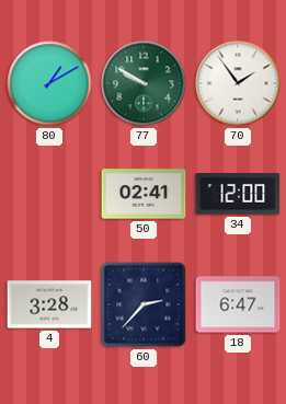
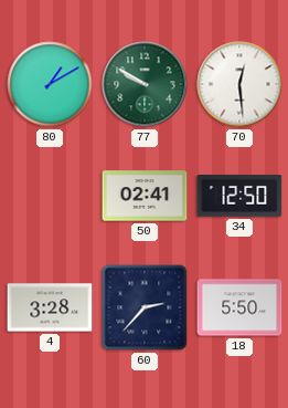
70: 1:54 -> 12:29
34: 12:00 -> 12:50
18: 6:47 -> 5:50
